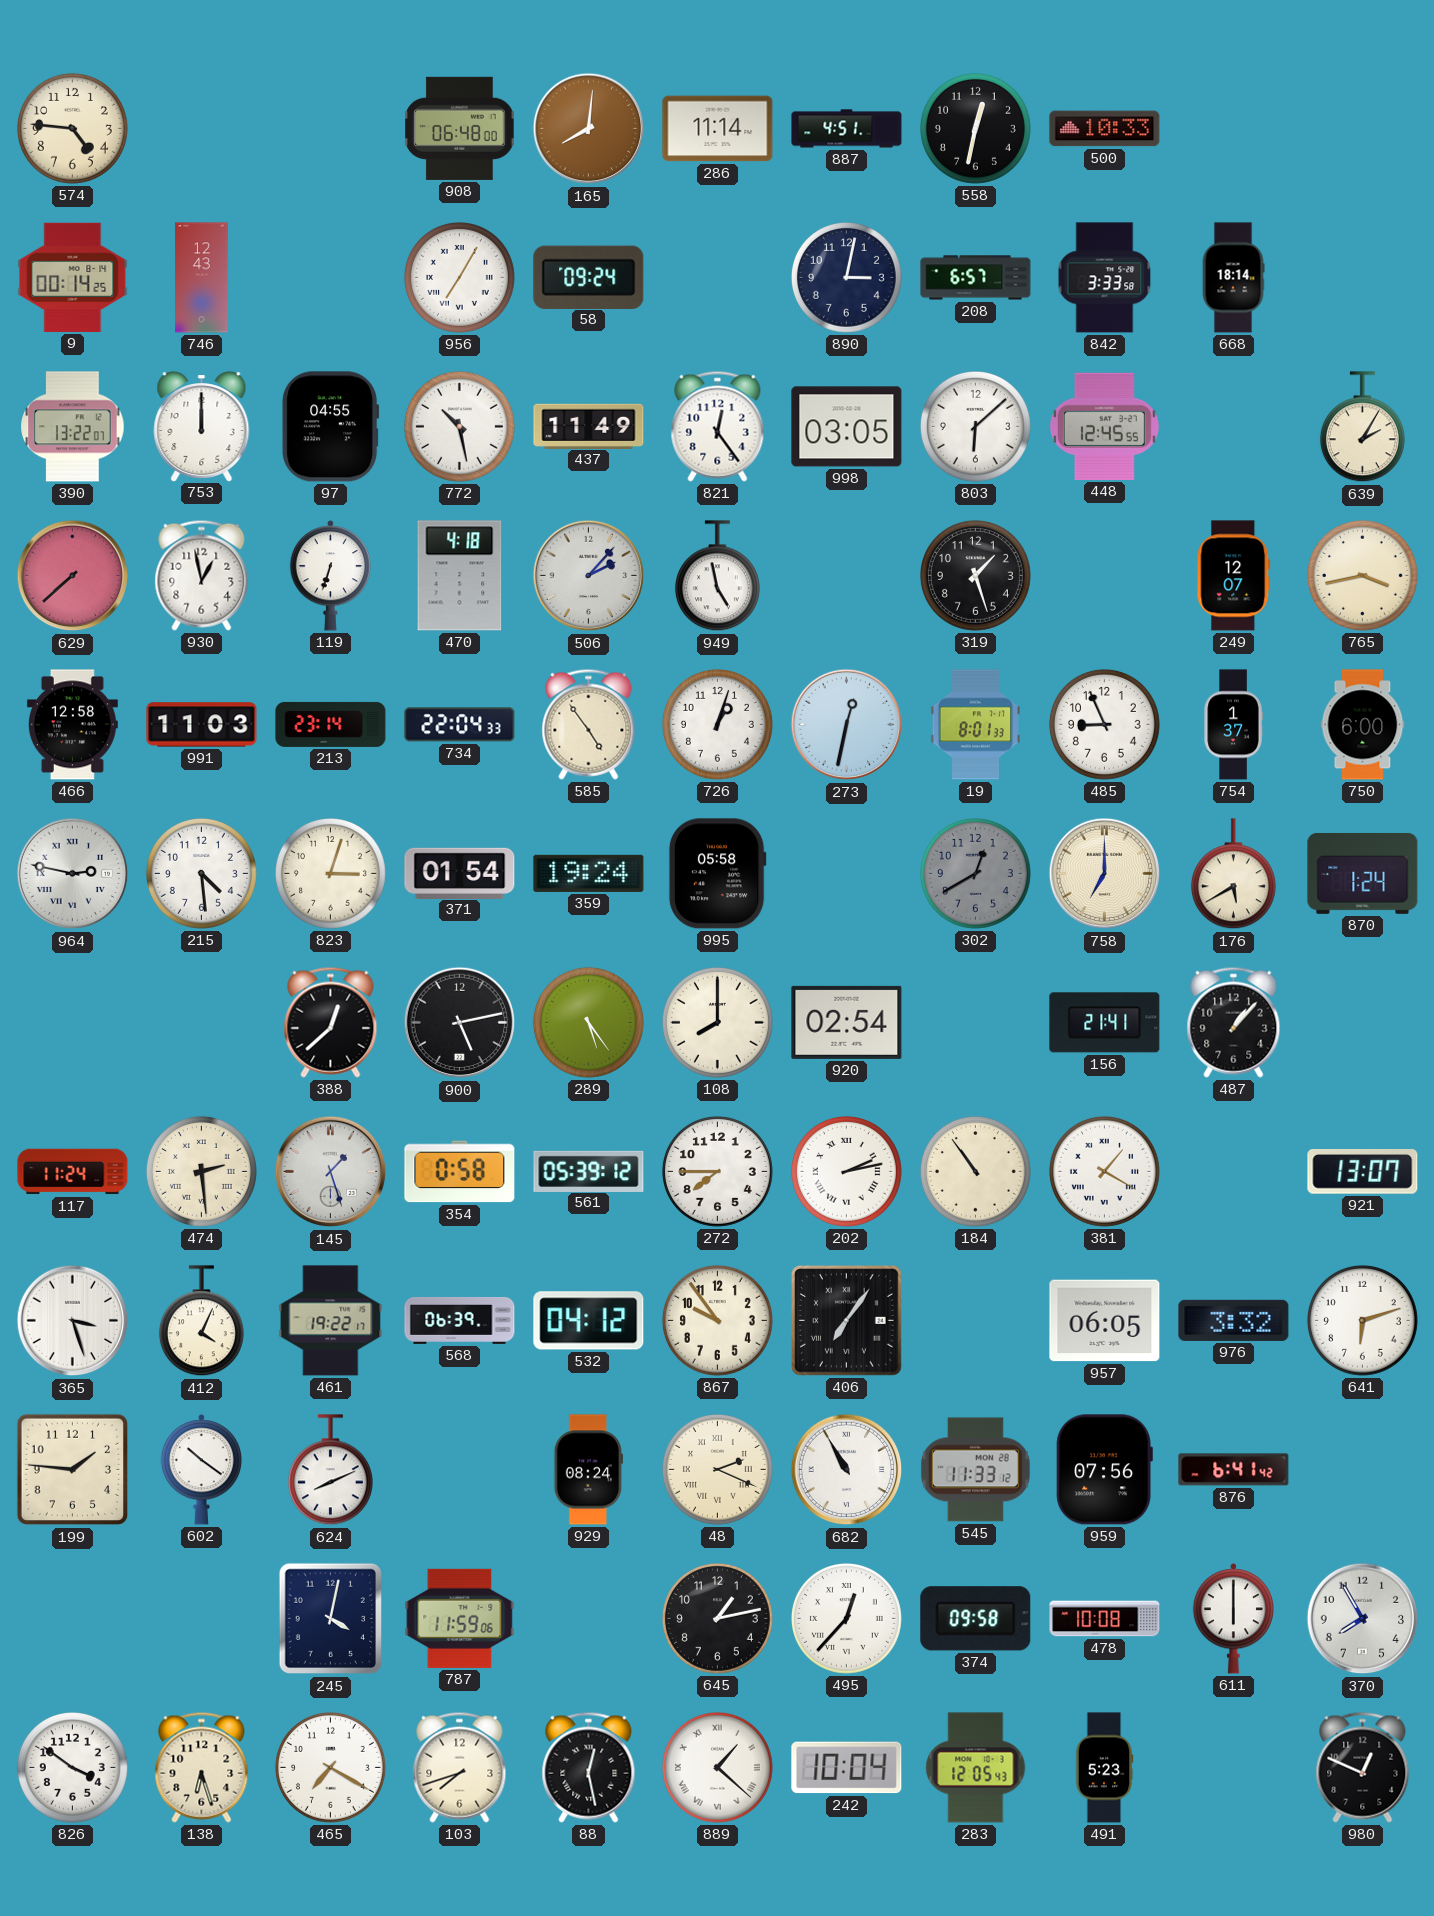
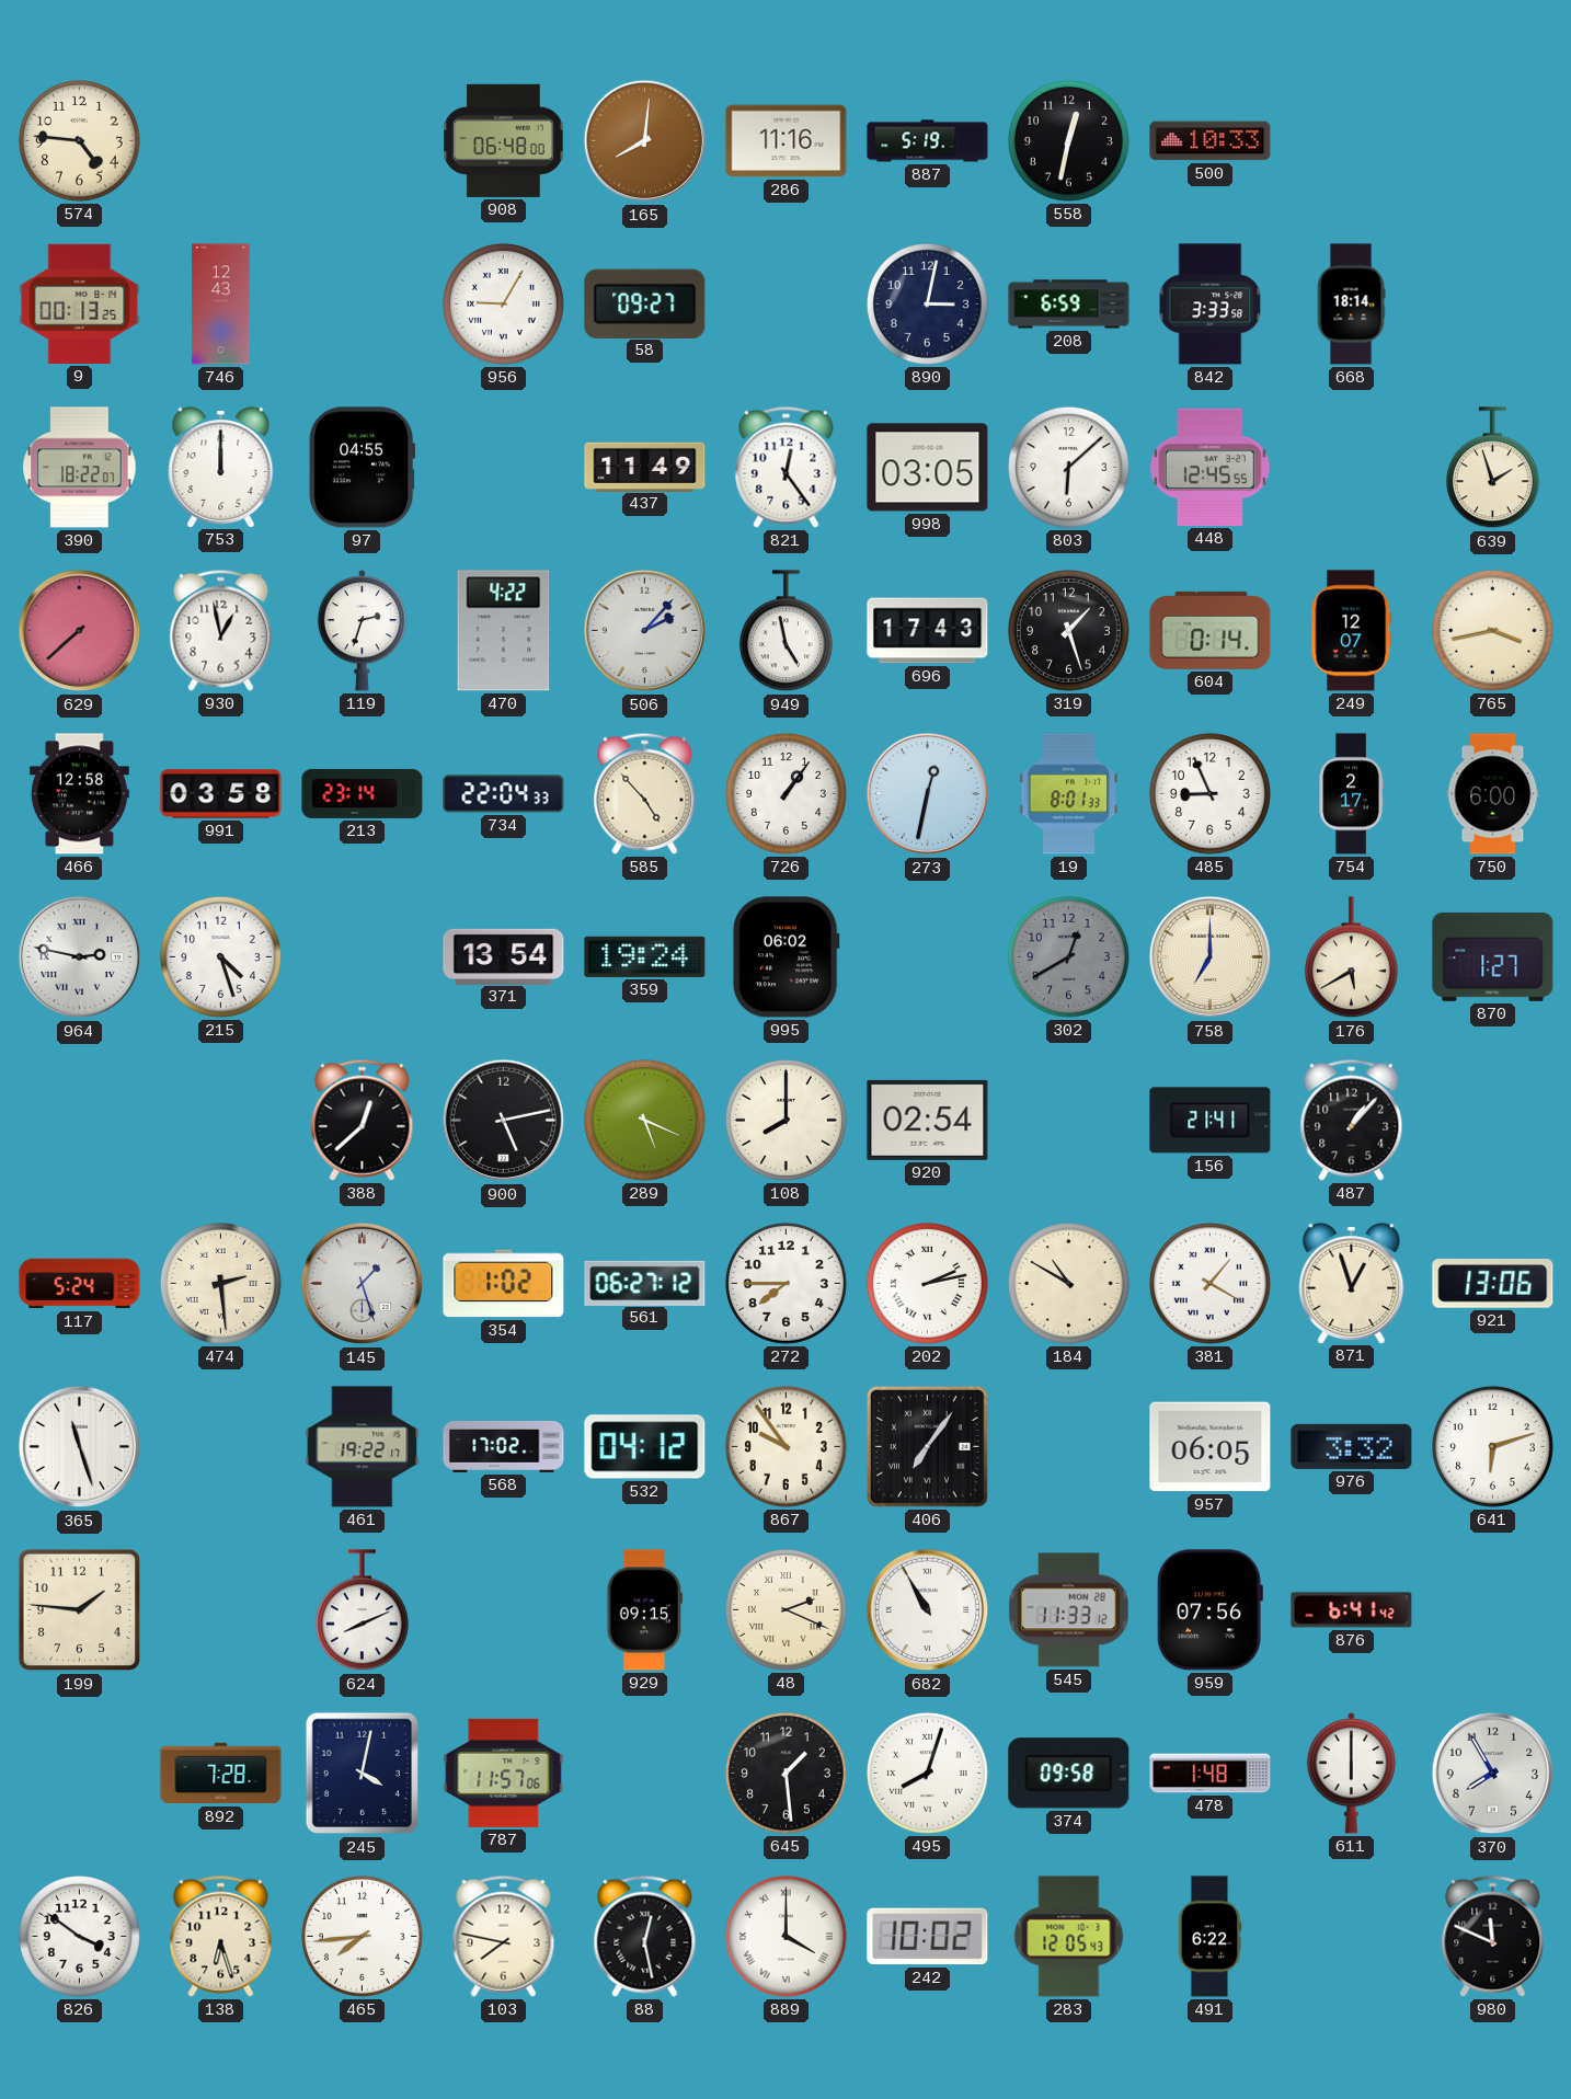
286: 11:14 -> 11:16
887: 4:51 -> 5:19
9: 00:14 -> 00:13
956: 7:05 -> 9:05
58: 09:24 -> 09:27
208: 6:57 -> 6:59
390: 13:22 -> 18:22
772: 10:28 -> none
639: 2:05 -> 1:57
119: 6:33 -> 2:33
470: 4:18 -> 4:22
696: none -> 17:43
604: none -> 0:14
991: 11:03 -> 03:58
585: 4:54 -> 4:53
726: 1:03 -> 1:06
754: 1:37 -> 2:17
215: 4:29 -> 4:27
823: 3:03 -> none
371: 01:54 -> 13:54
995: 05:58 -> 06:02
870: 1:24 -> 1:27
289: 5:24 -> 5:19
117: 11:24 -> 5:24
354: 0:58 -> 1:02
561: 05:39 -> 06:27
184: 10:54 -> 10:50
871: none -> 12:57
921: 13:07 -> 13:06
365: 3:27 -> 11:27
412: 4:04 -> none
568: 06:39 -> 17:02
602: 10:21 -> none
929: 08:24 -> 09:15
892: none -> 7:28
787: 11:59 -> 11:57
645: 1:13 -> 1:29
495: 12:37 -> 8:03
478: 10:08 -> 1:48
465: 7:20 -> 7:44
103: 7:42 -> 7:47
889: 1:22 -> 4:00
242: 10:04 -> 10:02
491: 5:23 -> 6:22
980: 12:49 -> 11:49
